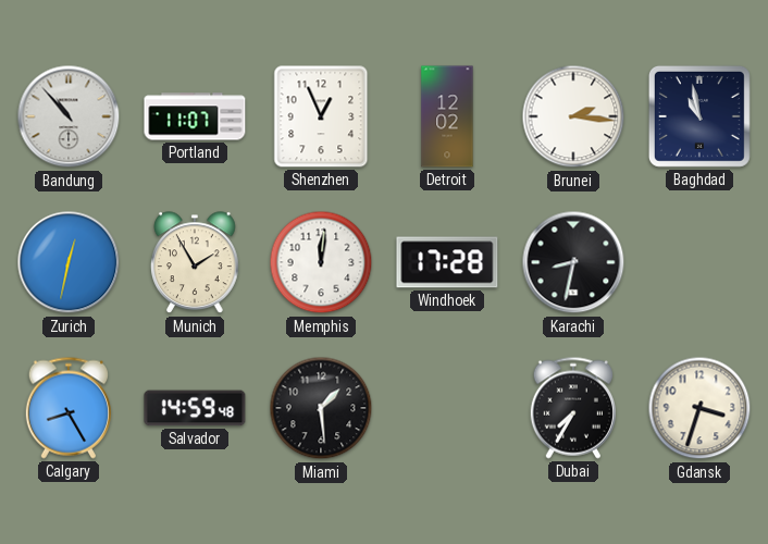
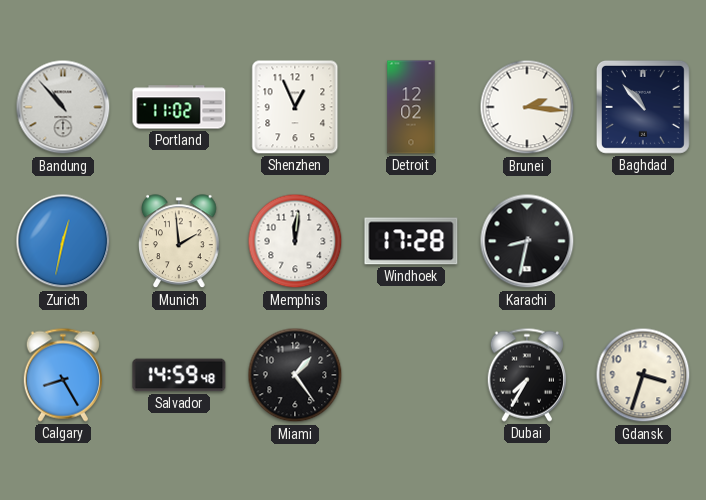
Portland: 11:07 -> 11:02
Baghdad: 10:58 -> 10:53
Munich: 1:55 -> 1:59
Miami: 1:29 -> 1:24
